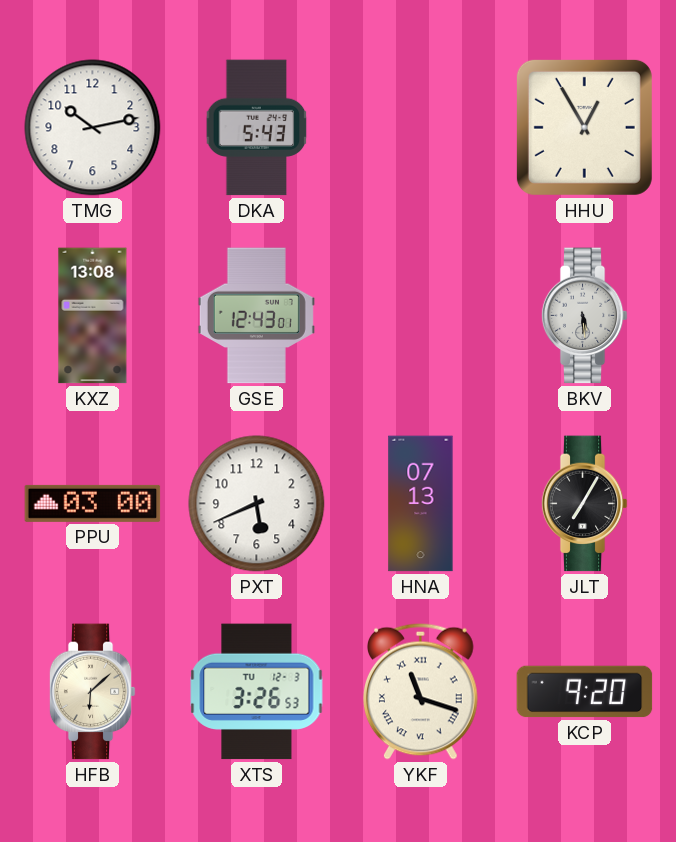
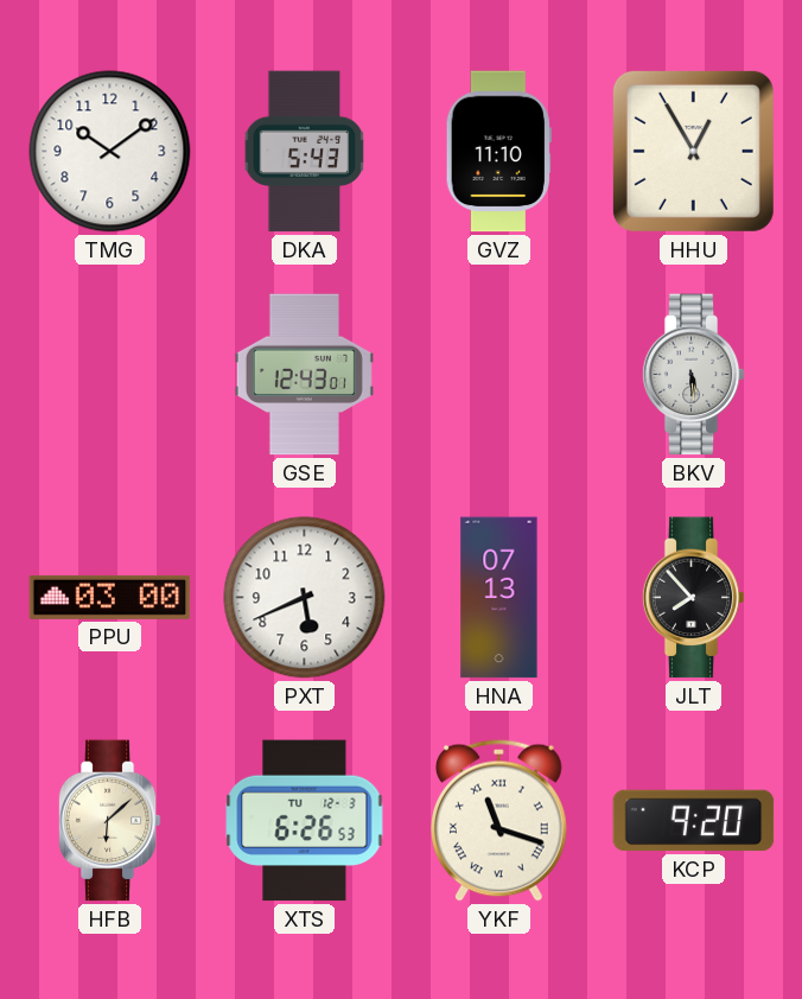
TMG: 10:13 -> 10:09
GVZ: none -> 11:10
KXZ: 13:08 -> none
JLT: 7:05 -> 7:53
XTS: 3:26 -> 6:26
